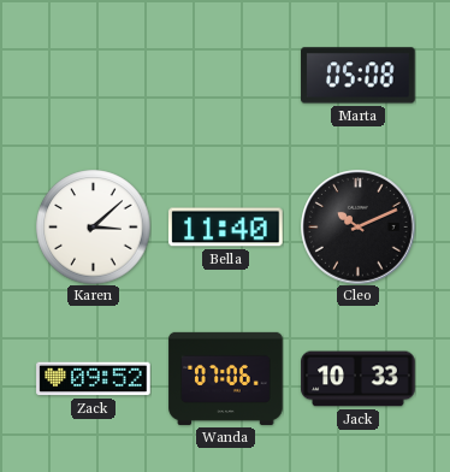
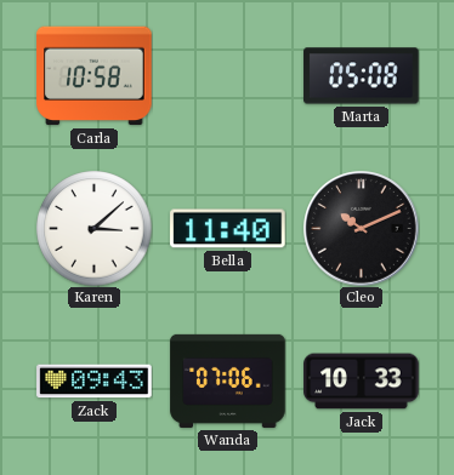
Carla: none -> 10:58
Zack: 09:52 -> 09:43
